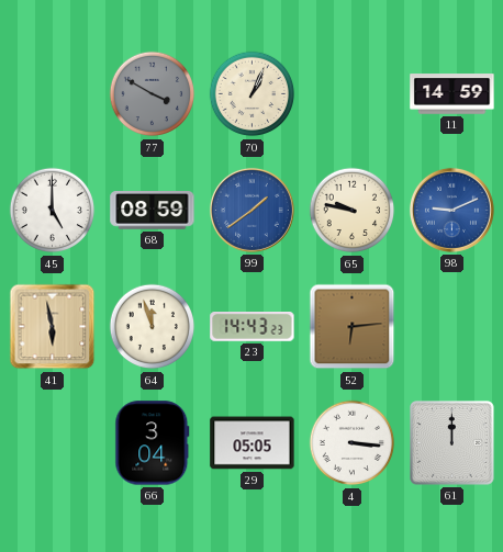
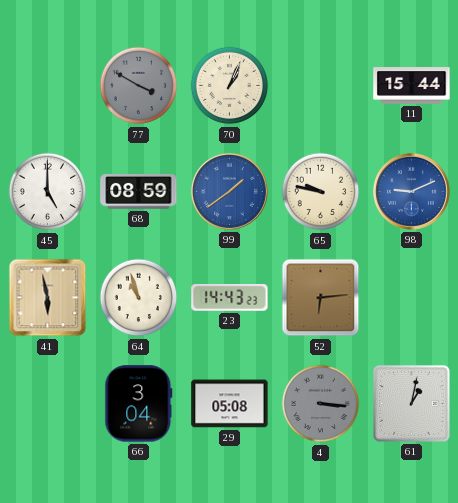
11: 14:59 -> 15:44
64: 11:57 -> 10:57
29: 05:05 -> 05:08
4 dial: white -> grey
61: 12:00 -> 1:02
